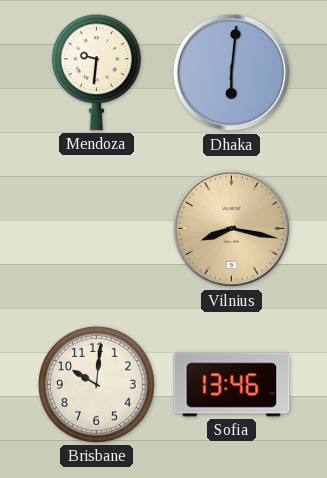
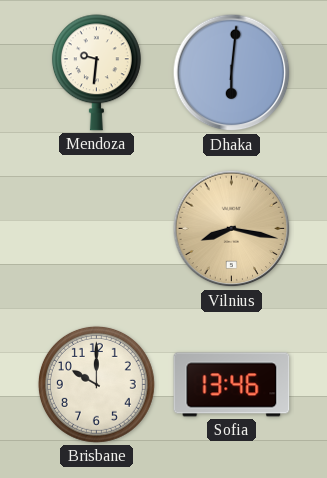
Brisbane: 10:01 -> 10:00
